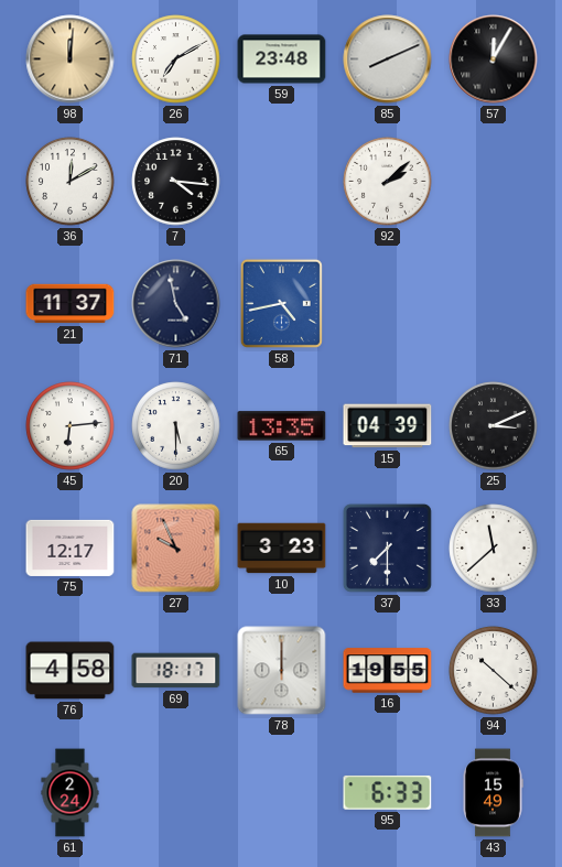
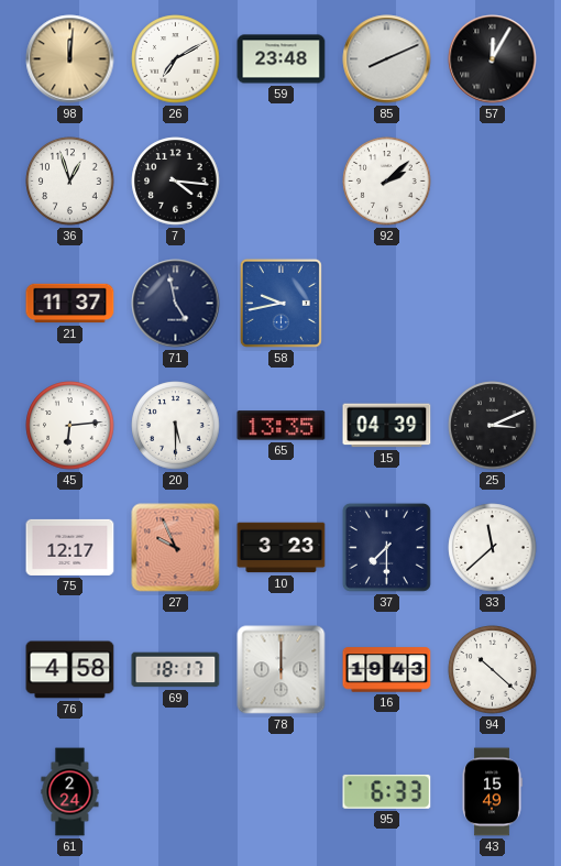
36: 12:10 -> 12:57
58: 4:43 -> 9:43
16: 19:55 -> 19:43
